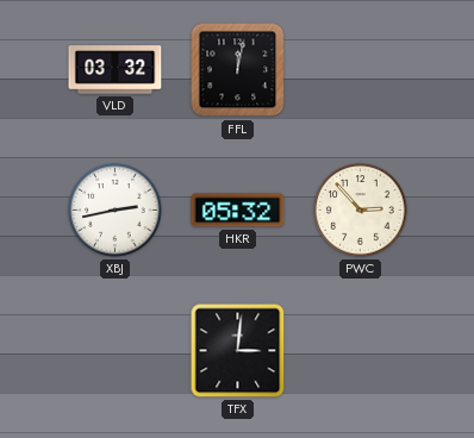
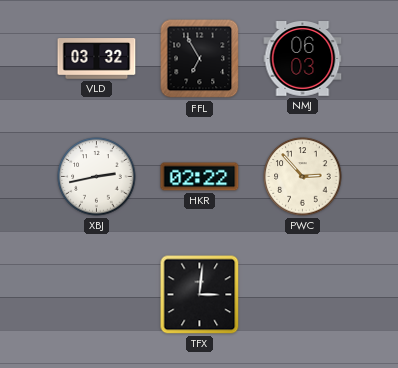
FFL: 12:02 -> 6:55
NMJ: none -> 06:03
HKR: 05:32 -> 02:22
